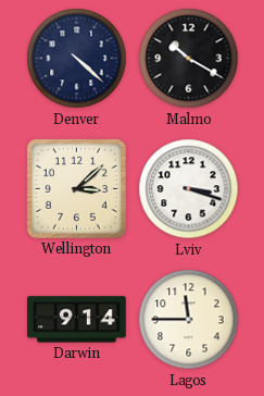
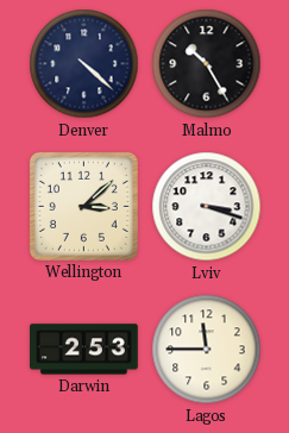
Malmo: 10:20 -> 10:25
Darwin: 9:14 -> 2:53
